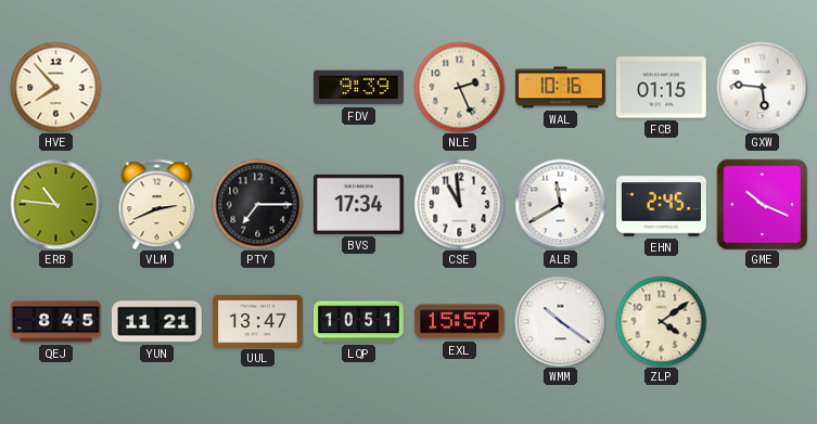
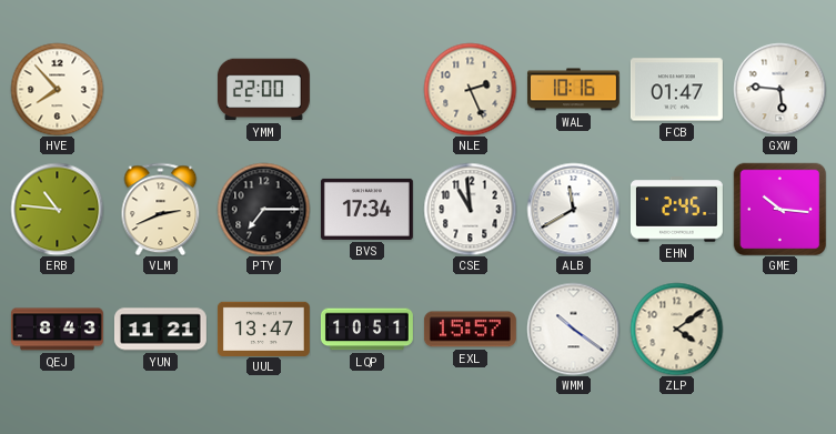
YMM: none -> 22:00
FDV: 9:39 -> none
FCB: 01:15 -> 01:47
GME: 10:19 -> 10:16
QEJ: 8:45 -> 8:43
